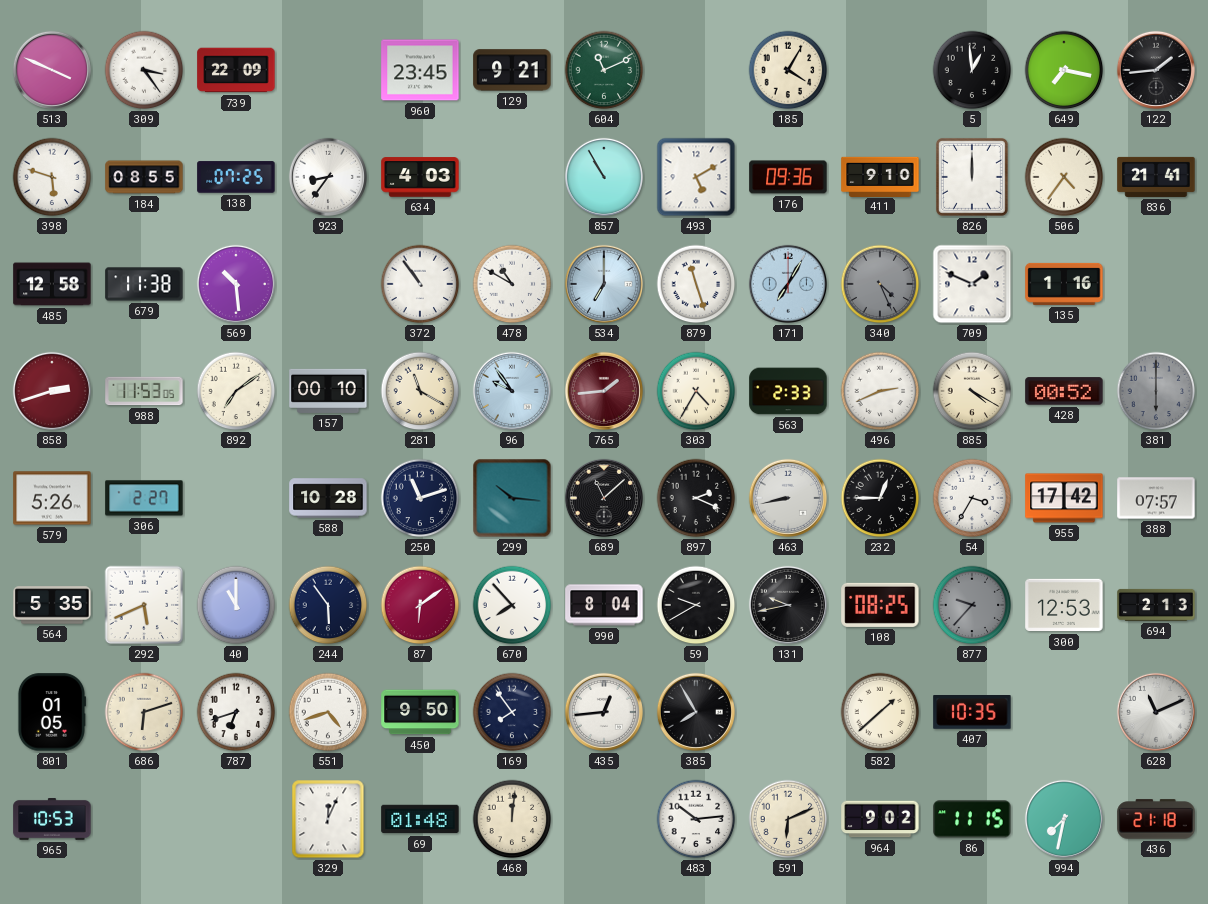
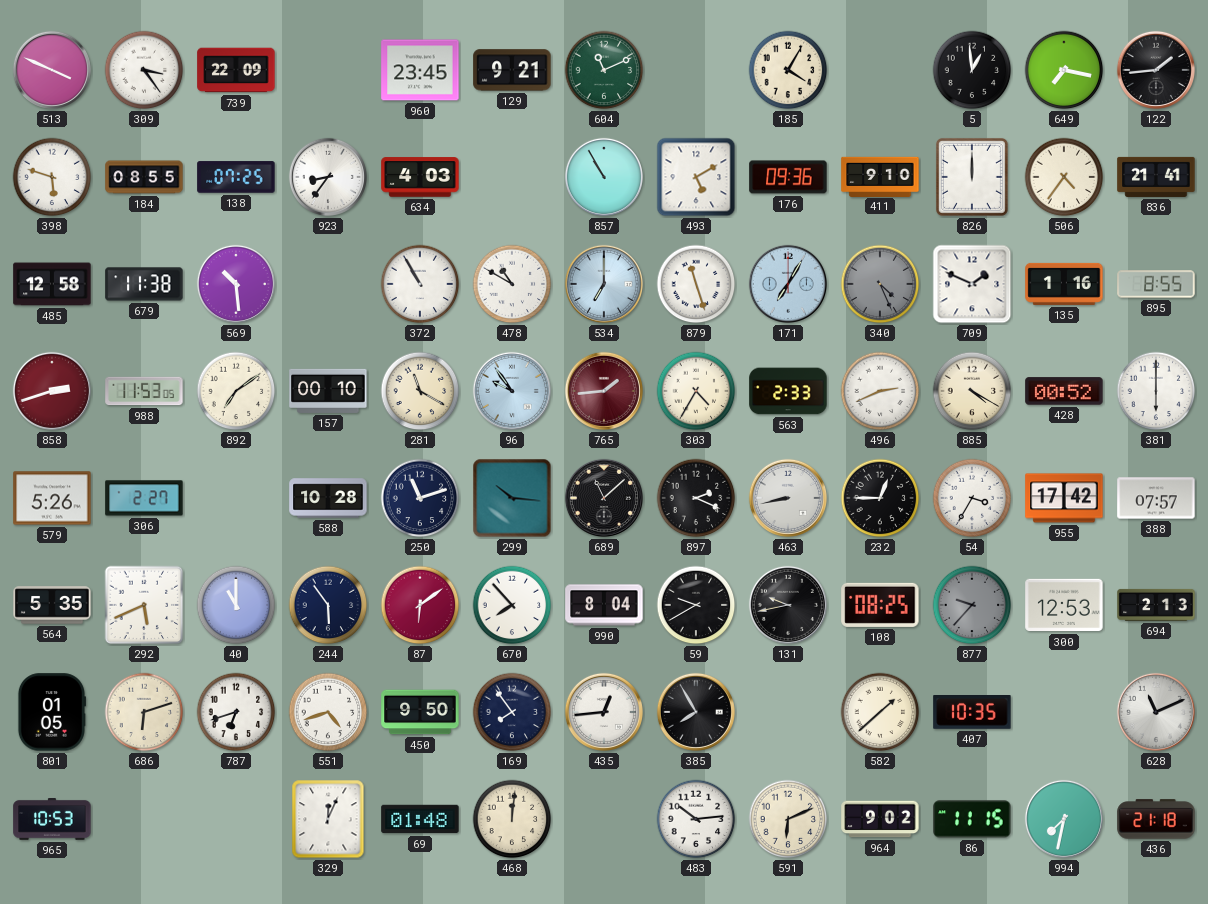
372: 10:54 -> 10:55
895: none -> 8:55
381 dial: grey -> white
